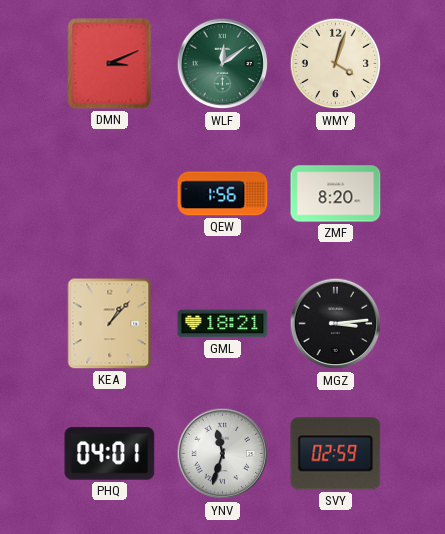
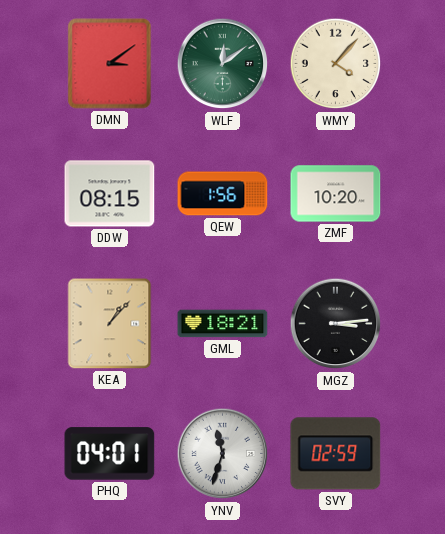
DMN: 3:11 -> 3:09
WMY: 4:03 -> 4:07
DDW: none -> 08:15
ZMF: 8:20 -> 10:20
